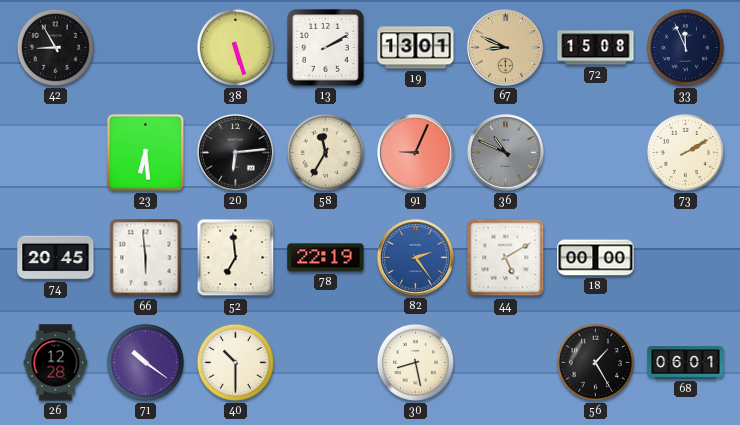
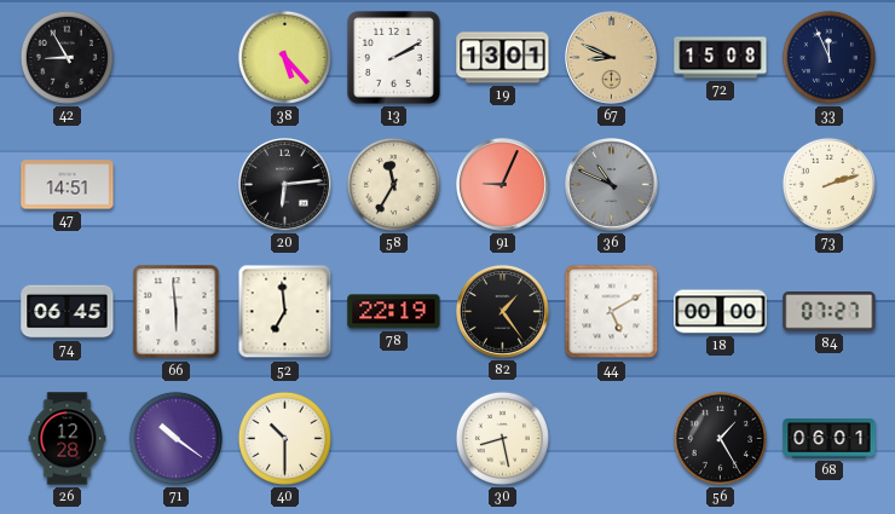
38: 5:27 -> 5:23
47: none -> 14:51
23: 6:29 -> none
73: 2:10 -> 2:12
74: 20:45 -> 06:45
82: 2:24 -> 1:24
82 dial: blue -> black
84: none -> 07:27
